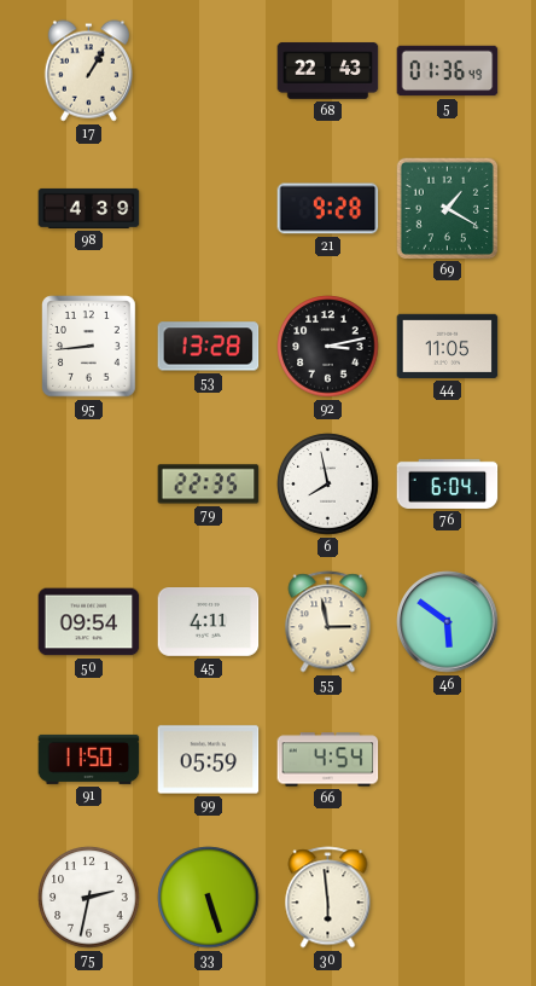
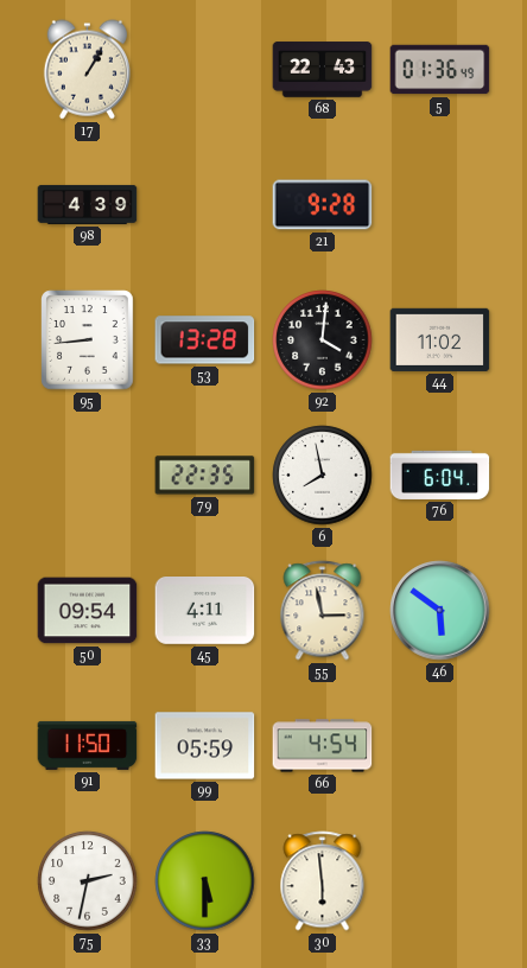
69: 1:20 -> none
92: 3:13 -> 4:01
44: 11:05 -> 11:02
33: 5:27 -> 5:30
